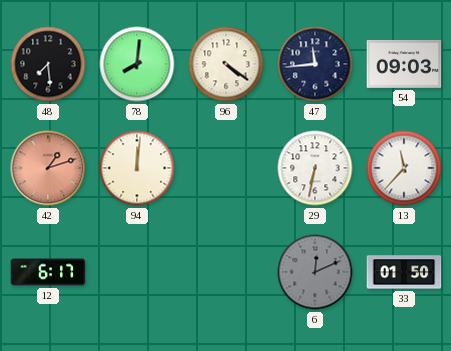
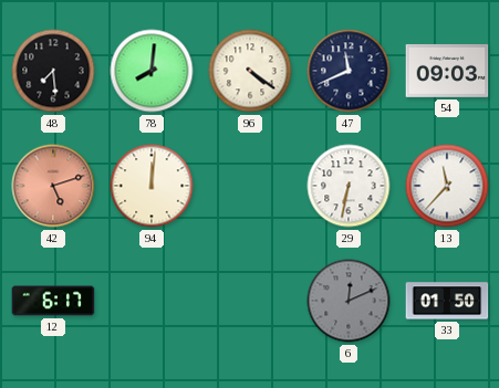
47: 11:44 -> 11:41
42: 1:12 -> 5:12
